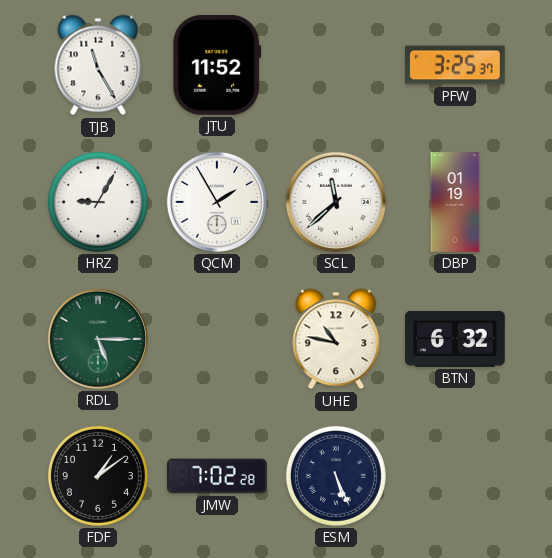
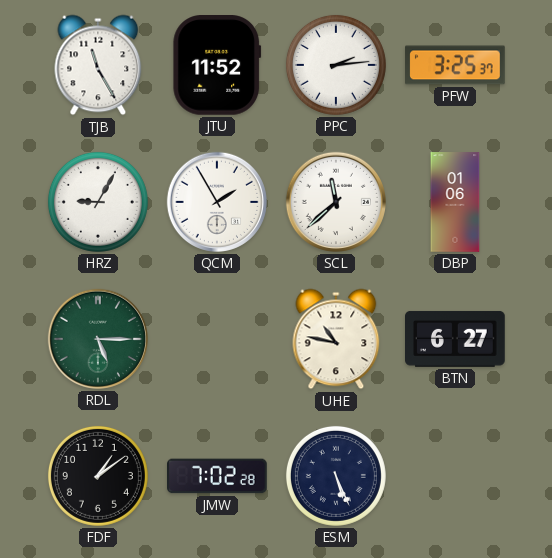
PPC: none -> 2:14
DBP: 01:19 -> 01:06
BTN: 6:32 -> 6:27
